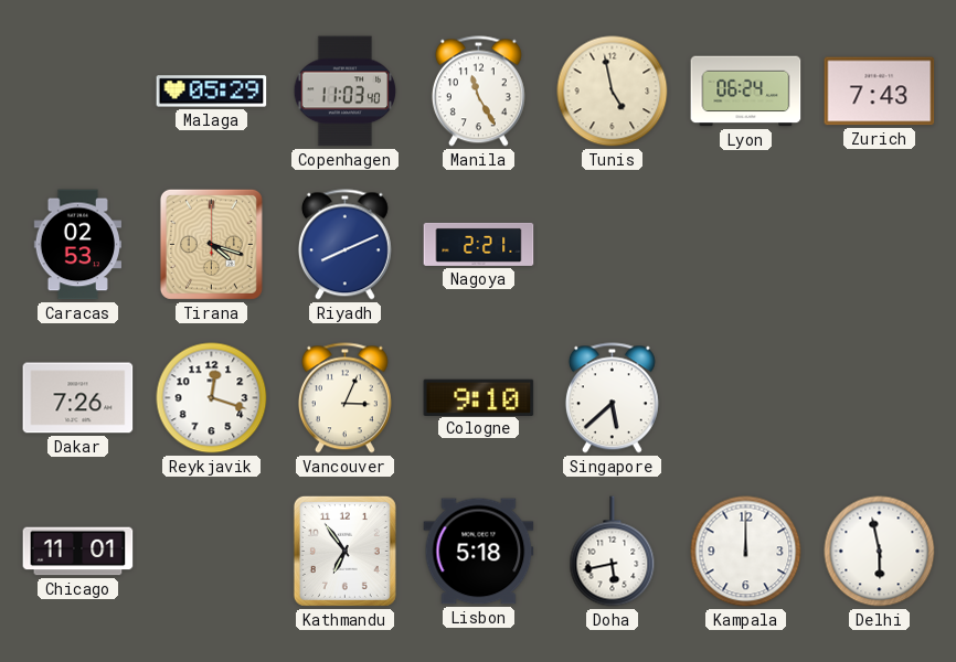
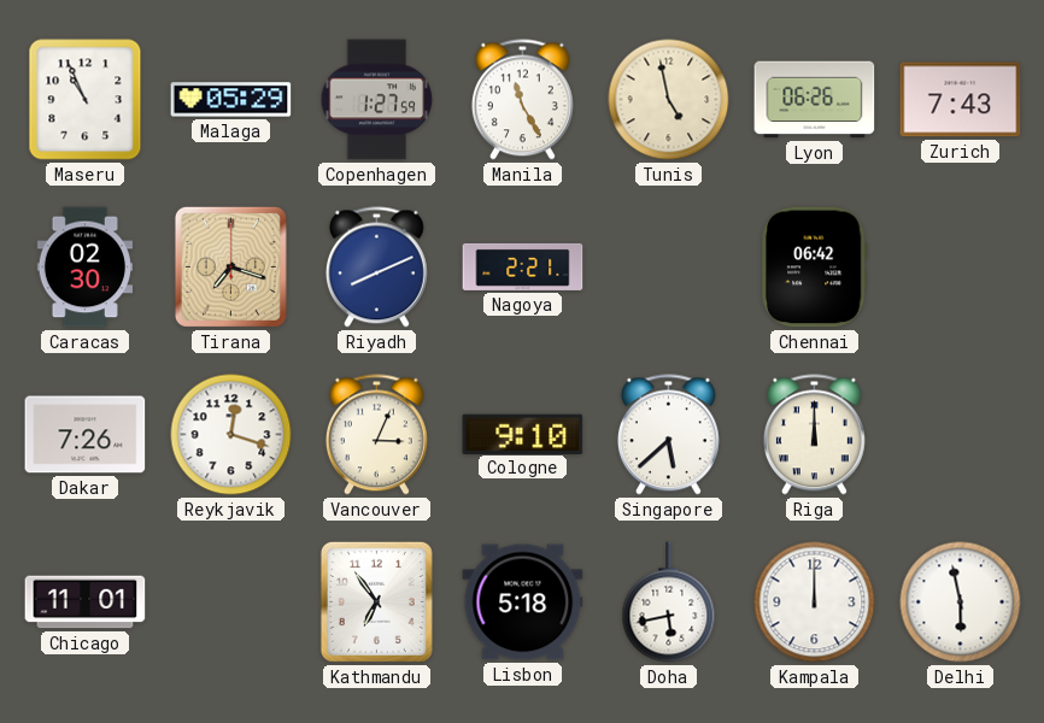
Maseru: none -> 10:56
Copenhagen: 11:03 -> 1:27
Lyon: 06:24 -> 06:26
Caracas: 02:53 -> 02:30
Tirana: 4:18 -> 7:18
Chennai: none -> 06:42
Riga: none -> 12:00
